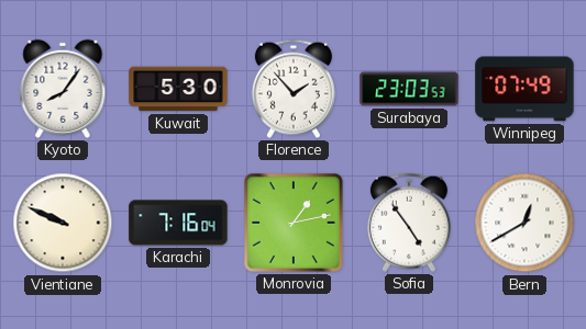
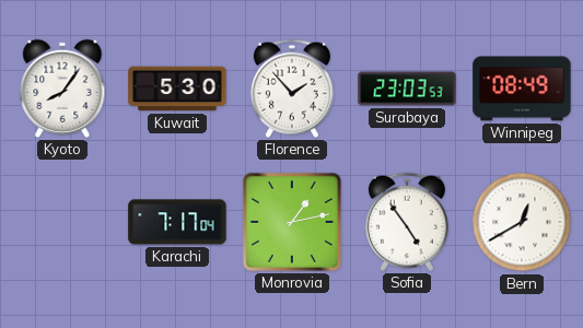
Winnipeg: 07:49 -> 08:49
Vientiane: 9:49 -> none
Karachi: 7:16 -> 7:17
